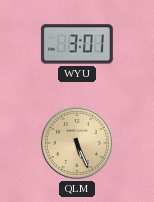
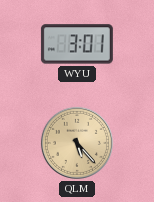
QLM: 5:26 -> 5:23
